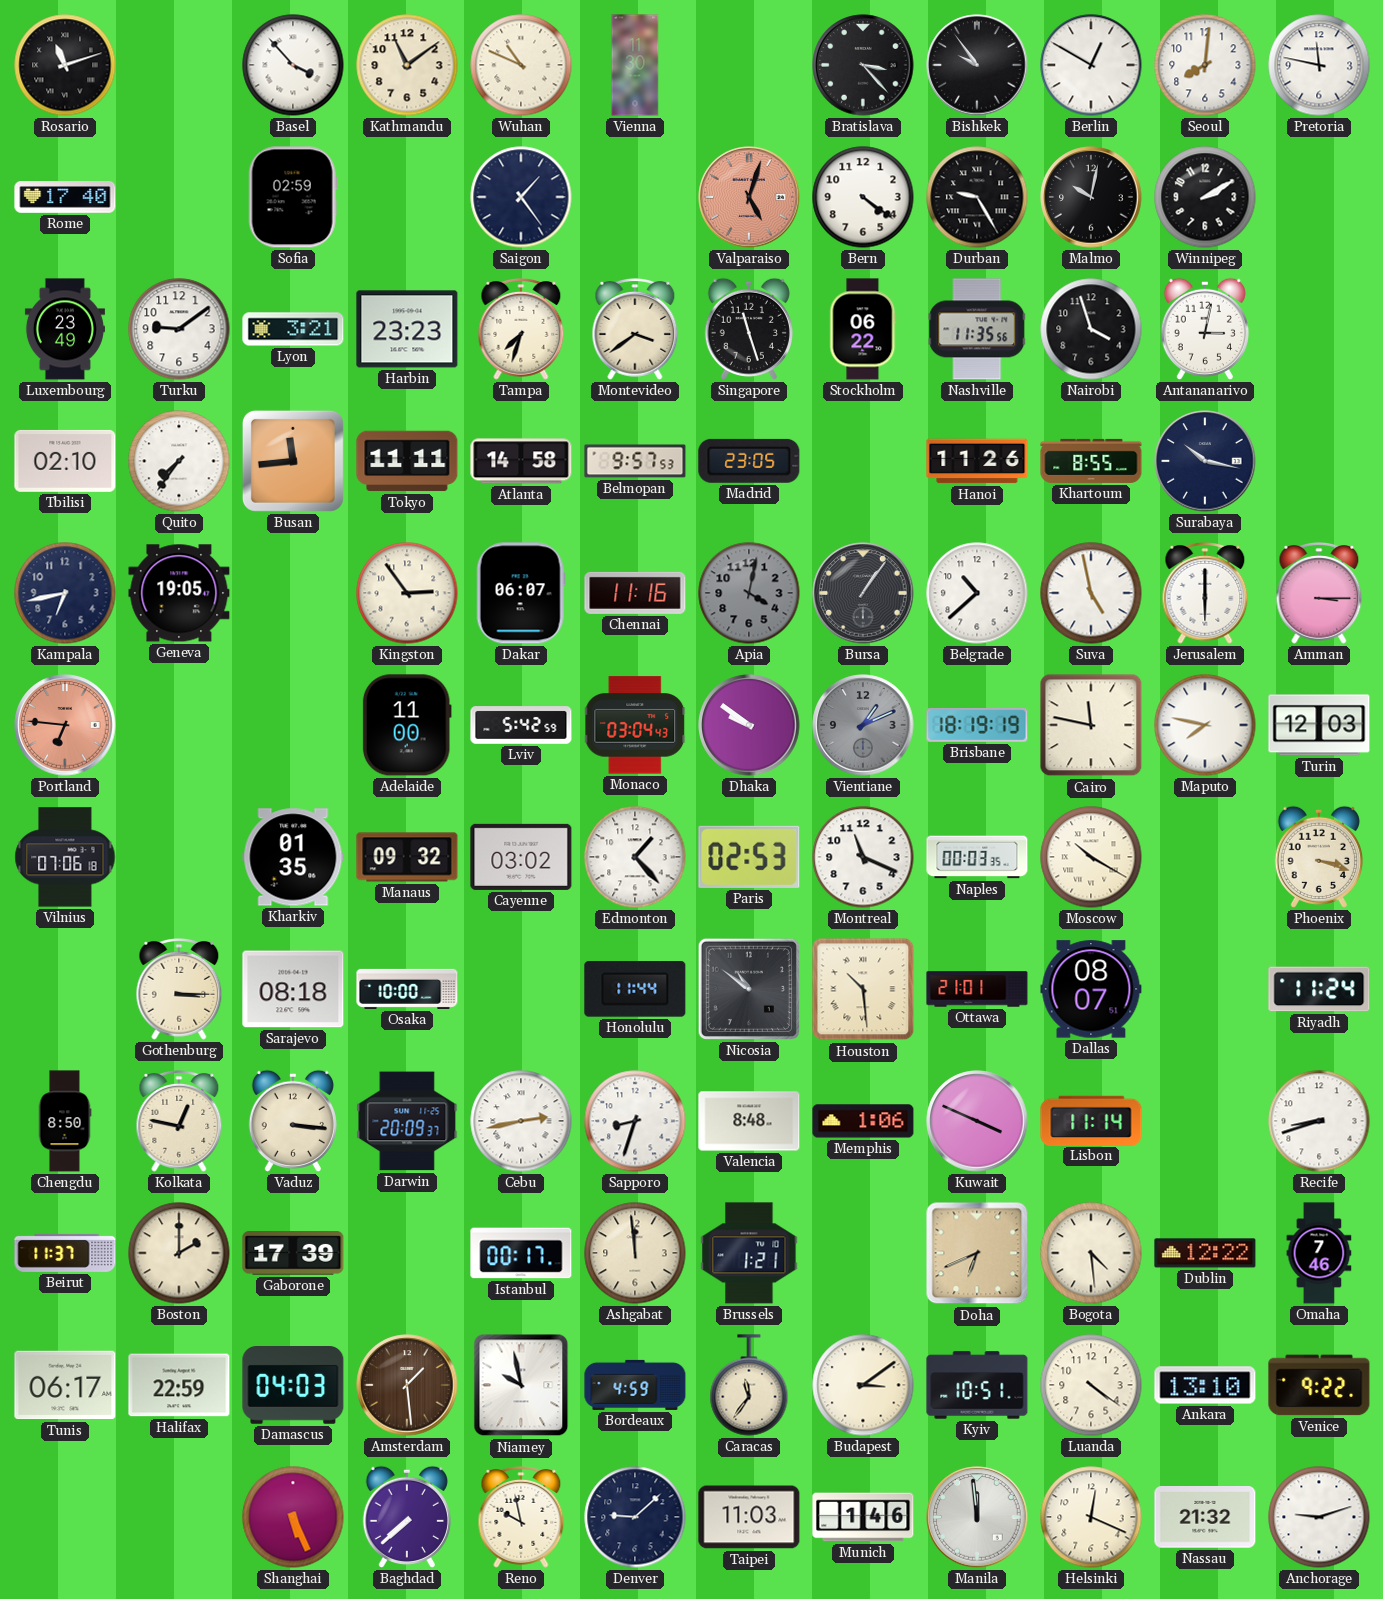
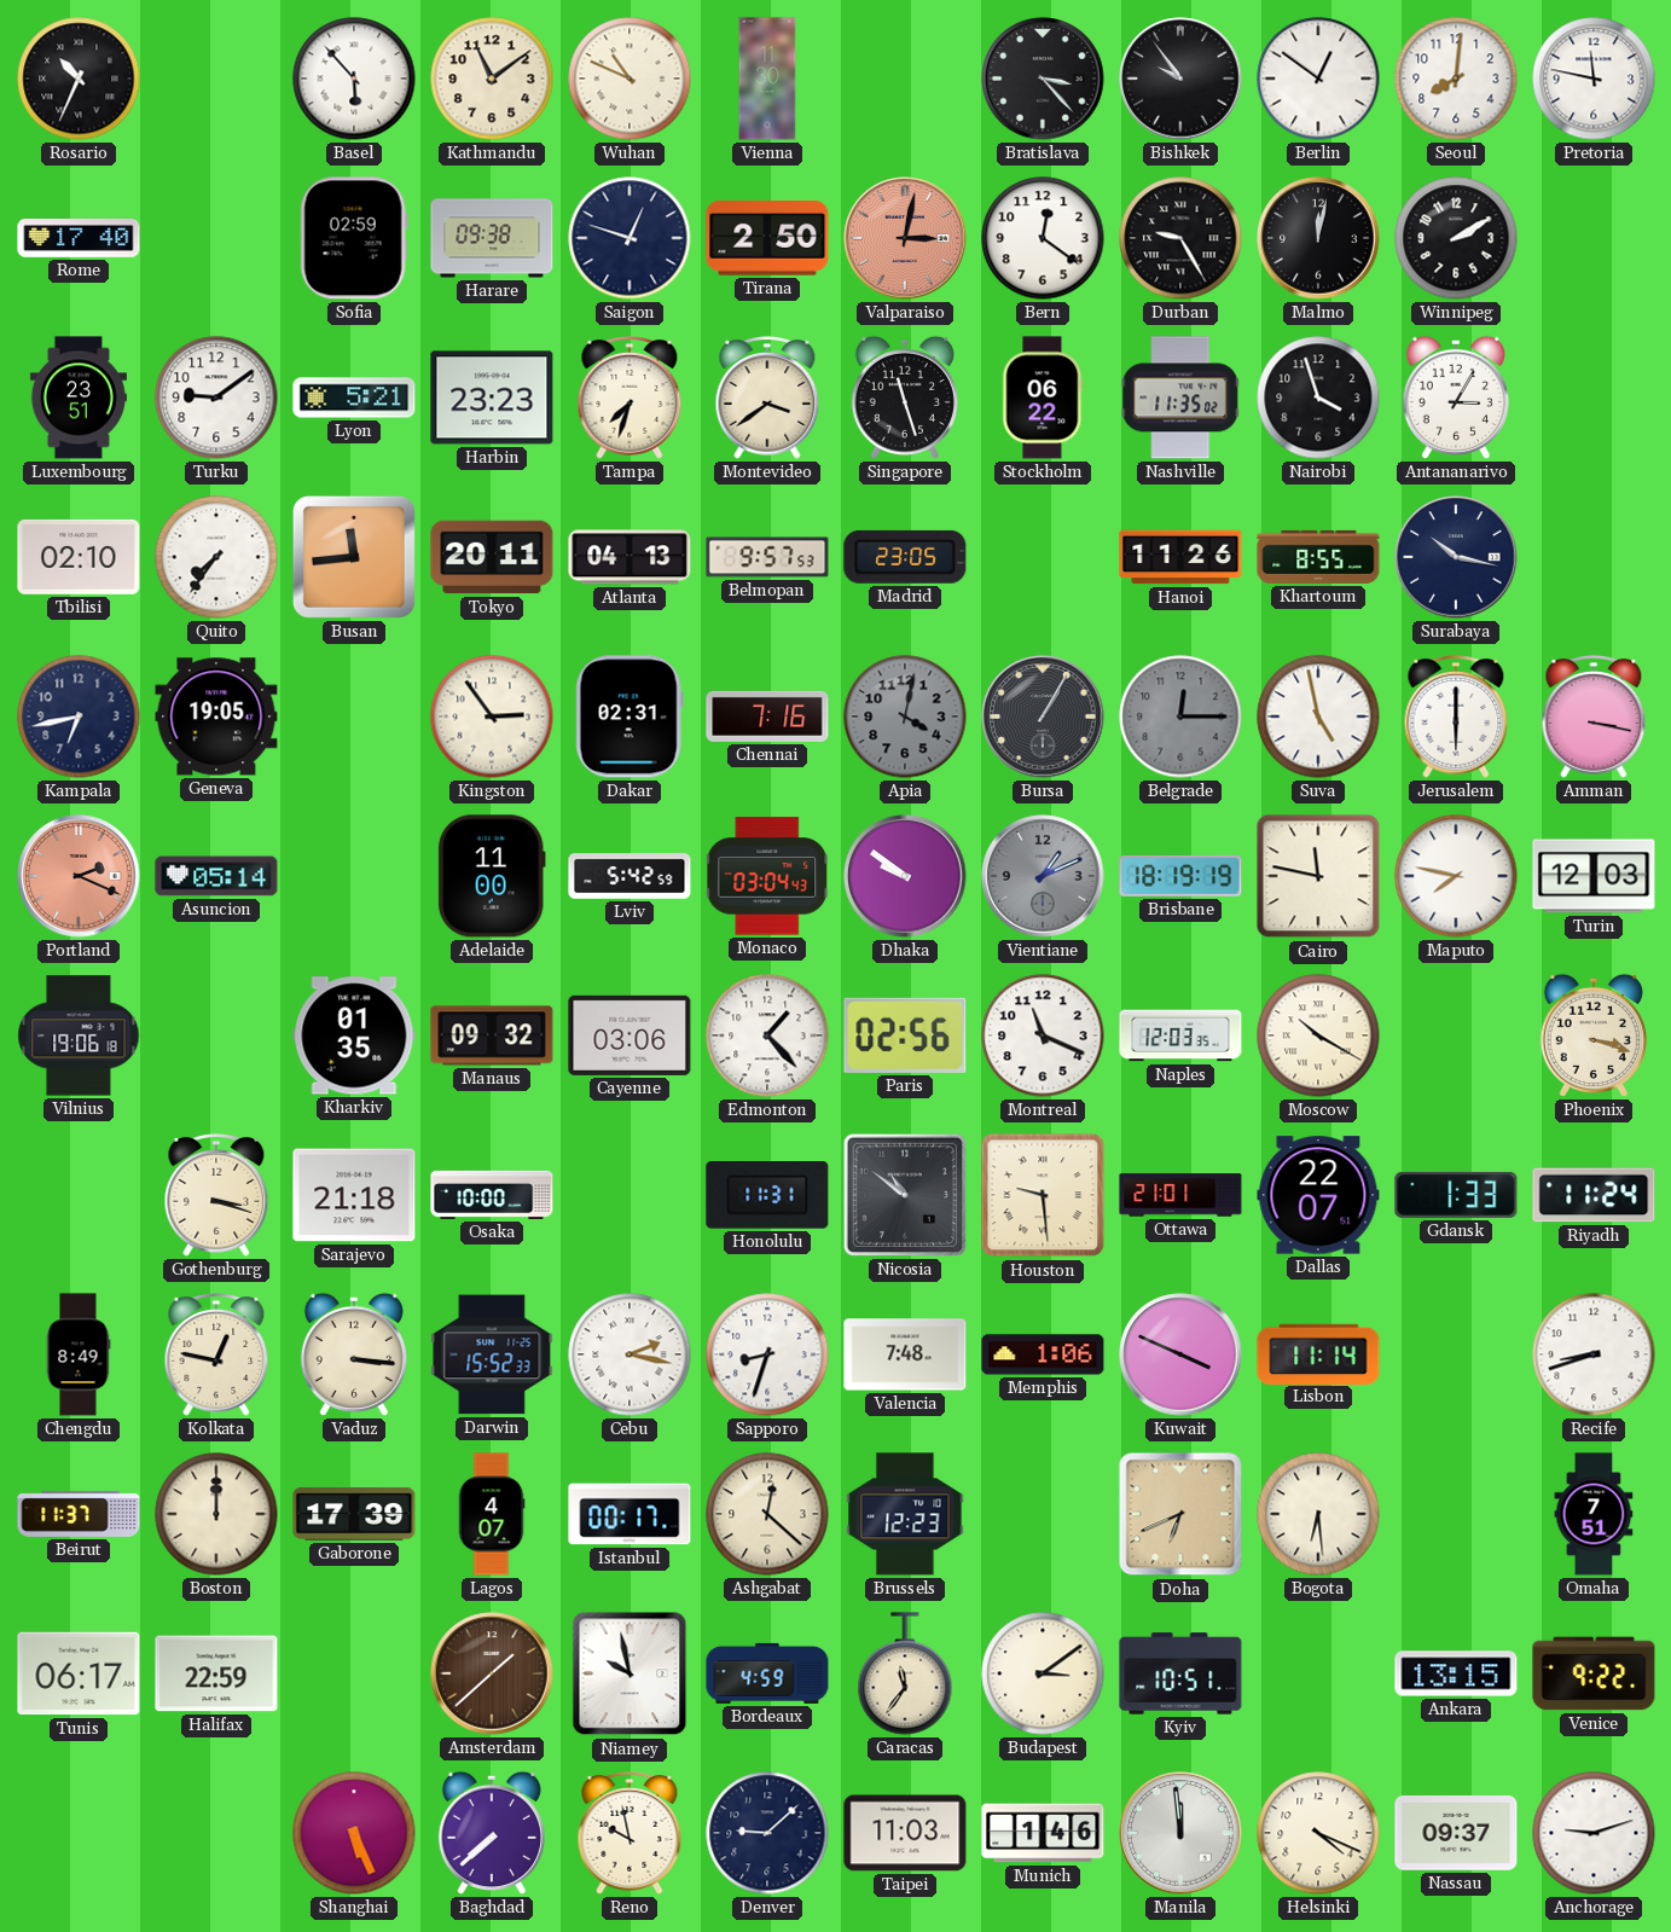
Rosario: 11:12 -> 10:34
Basel: 3:53 -> 5:53
Berlin: 12:50 -> 12:51
Harare: none -> 09:38
Saigon: 1:24 -> 12:48
Tirana: none -> 2:50
Valparaiso: 5:03 -> 3:02
Bern: 4:21 -> 12:21
Malmo: 10:02 -> 12:02
Luxembourg: 23:49 -> 23:51
Lyon: 3:21 -> 5:21
Nashville: 11:35:56 -> 11:35:02
Antananarivo: 3:02 -> 3:05
Tokyo: 11:11 -> 20:11
Atlanta: 14:58 -> 04:13
Dakar: 06:07 -> 02:31
Chennai: 11:16 -> 7:16
Bursa: 1:06 -> 1:05
Belgrade: 10:38 -> 12:15
Belgrade dial: white -> grey
Amman: 3:15 -> 3:17
Portland: 6:46 -> 2:19
Asuncion: none -> 05:14
Vilnius: 07:06 -> 19:06
Cayenne: 03:02 -> 03:06
Paris: 02:53 -> 02:56
Naples: 00:03 -> 12:03
Gothenburg: 3:15 -> 3:18
Sarajevo: 08:18 -> 21:18
Honolulu: 11:44 -> 11:31
Houston: 10:29 -> 9:29
Dallas: 08:07 -> 22:07
Gdansk: none -> 1:33
Chengdu: 8:50 -> 8:49
Darwin: 20:09 -> 15:52
Cebu: 2:43 -> 2:17
Valencia: 8:48 -> 7:48
Boston: 2:00 -> 12:00
Lagos: none -> 4:07
Ashgabat: 11:59 -> 12:22
Brussels: 1:21 -> 12:23
Bogota: 4:29 -> 6:29
Dublin: 12:22 -> none
Omaha: 7:46 -> 7:51
Damascus: 04:03 -> none
Amsterdam: 1:29 -> 1:38
Luanda: 4:21 -> none
Ankara: 13:10 -> 13:15
Helsinki: 12:19 -> 4:19
Nassau: 21:32 -> 09:37
